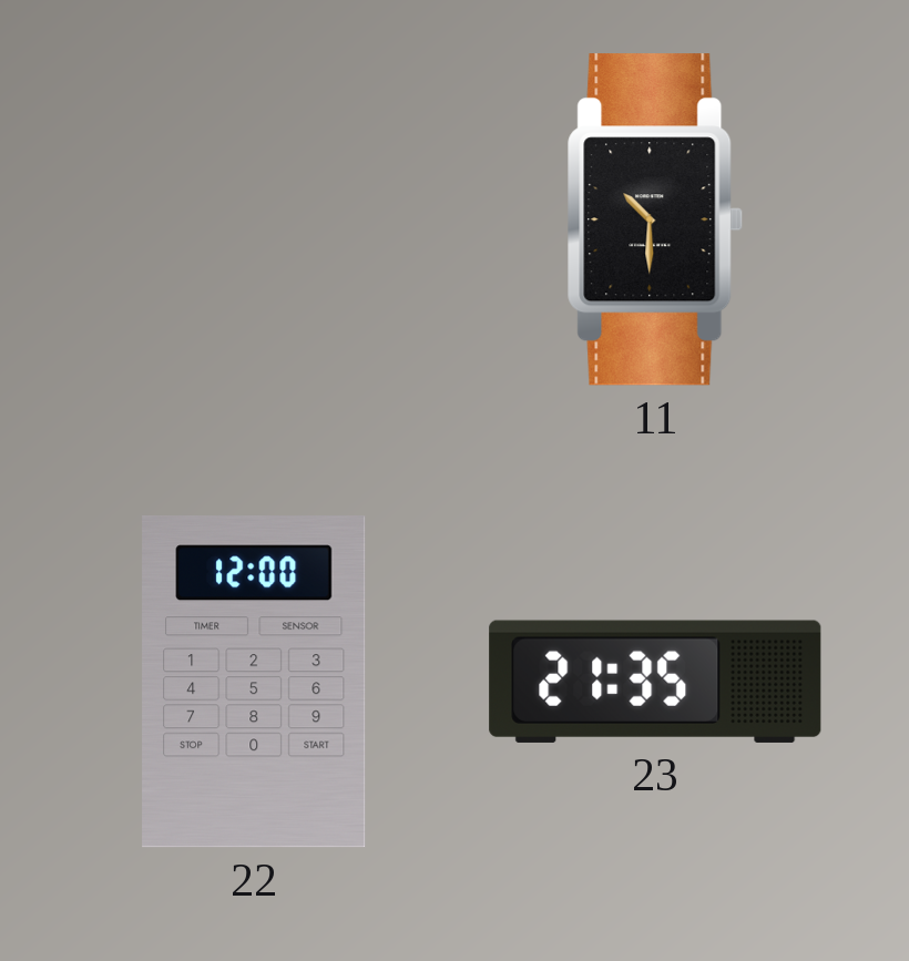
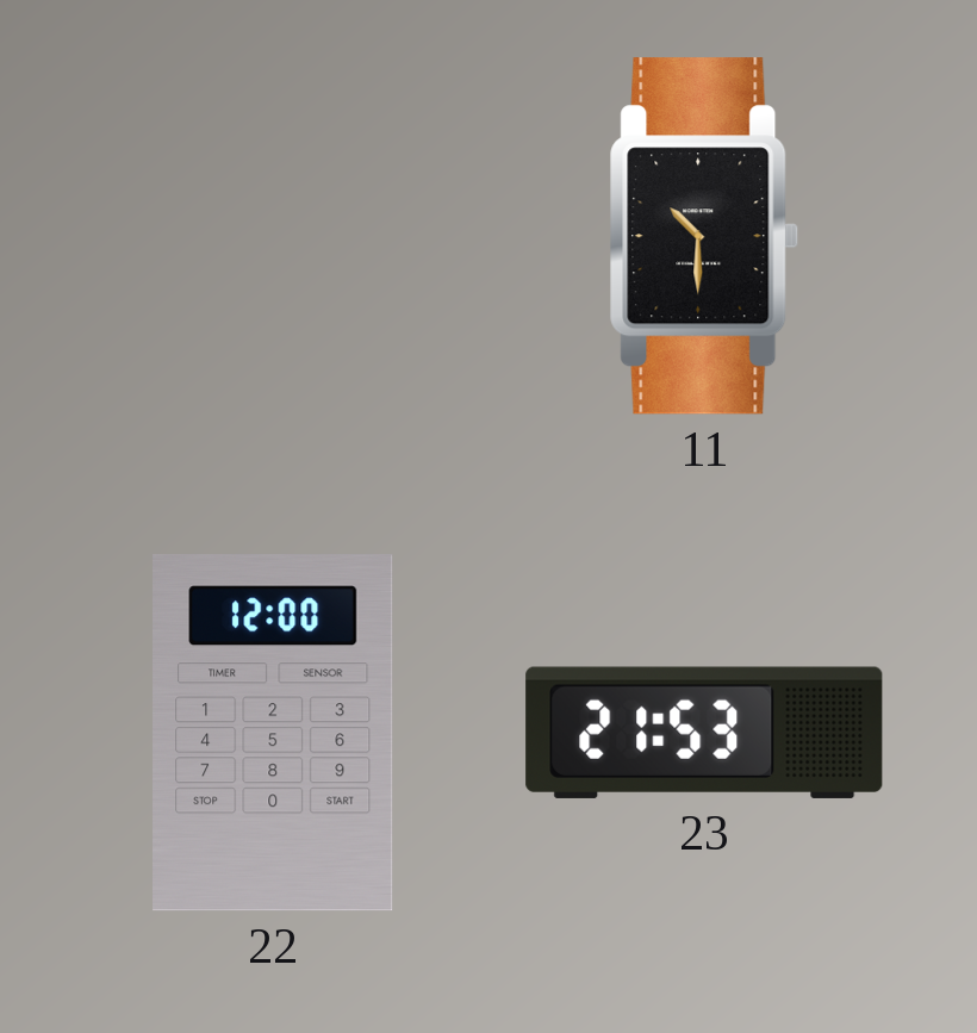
23: 21:35 -> 21:53
